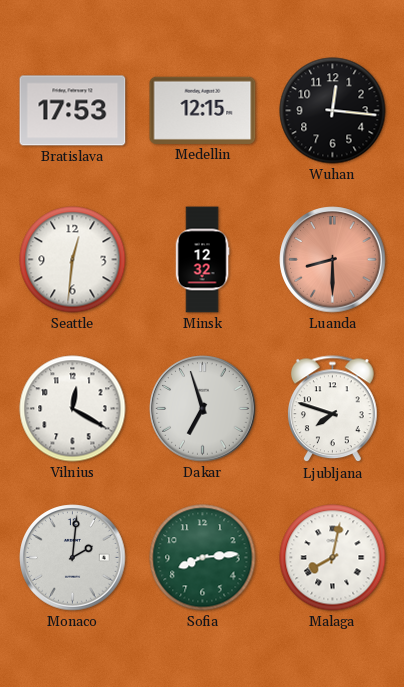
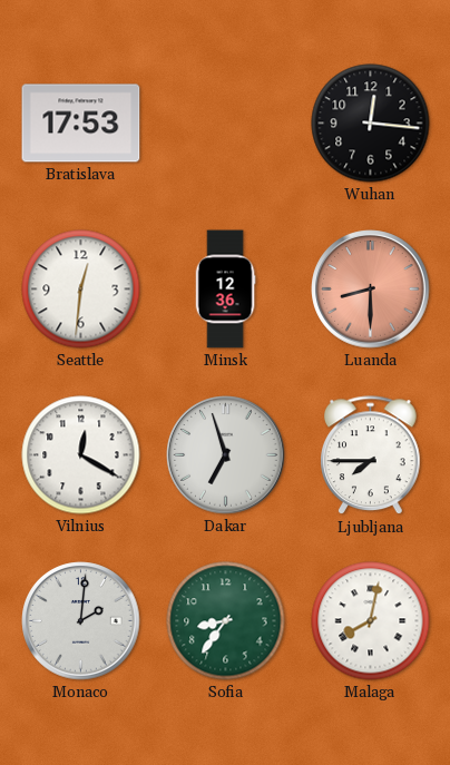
Medellin: 12:15 -> none
Minsk: 12:32 -> 12:36
Ljubljana: 7:48 -> 7:45
Sofia: 8:14 -> 8:36
